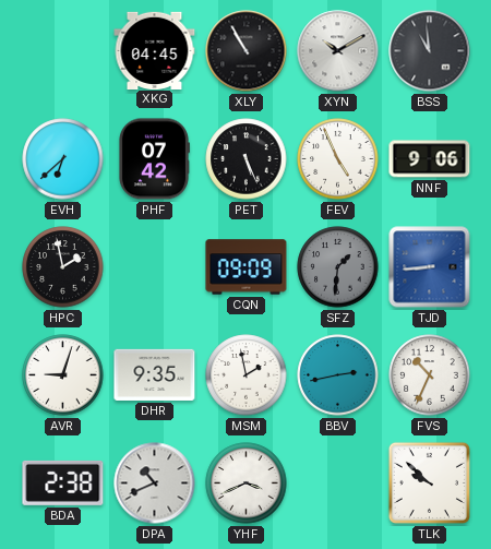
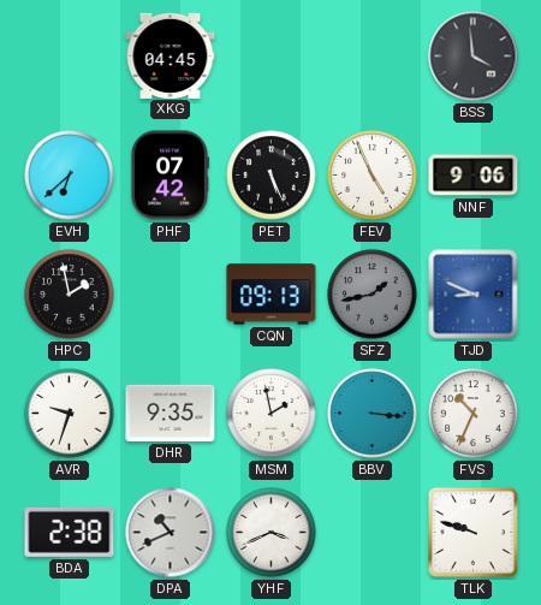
XLY: 10:55 -> none
XYN: 10:10 -> none
BSS: 10:59 -> 3:59
CQN: 09:09 -> 09:13
SFZ: 1:31 -> 1:43
TJD: 8:44 -> 8:49
AVR: 9:03 -> 9:33
BBV: 2:43 -> 3:16
TLK: 9:52 -> 9:48
